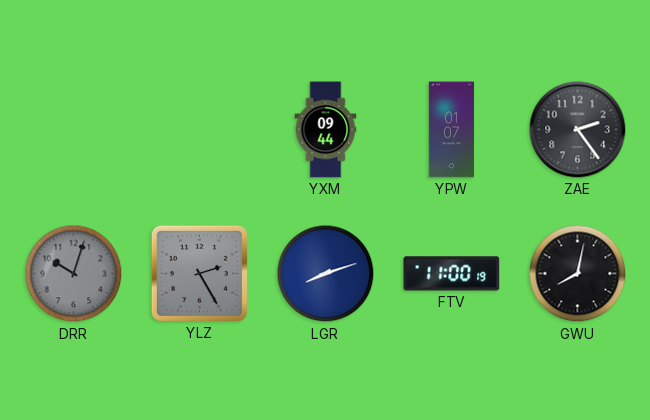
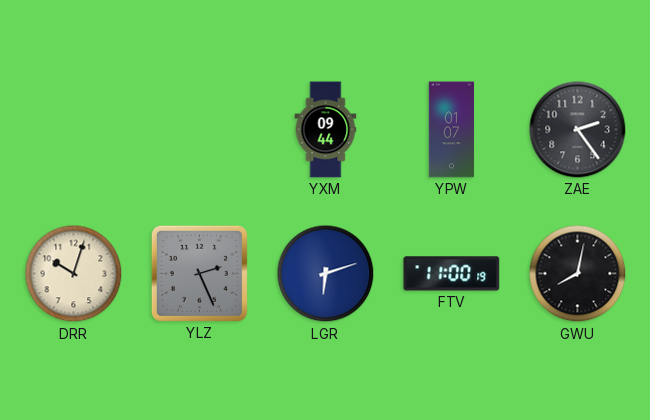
DRR dial: grey -> cream
YLZ: 2:25 -> 2:26
LGR: 8:12 -> 6:12
